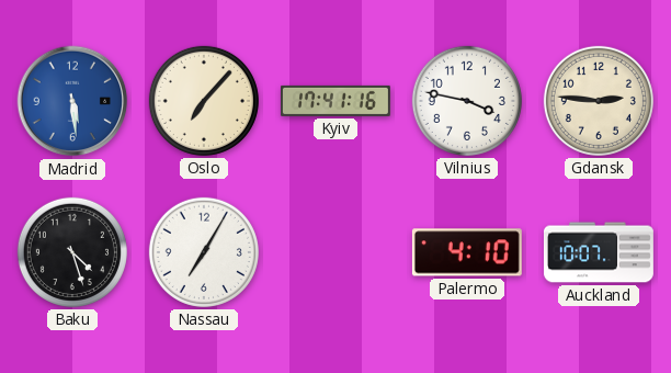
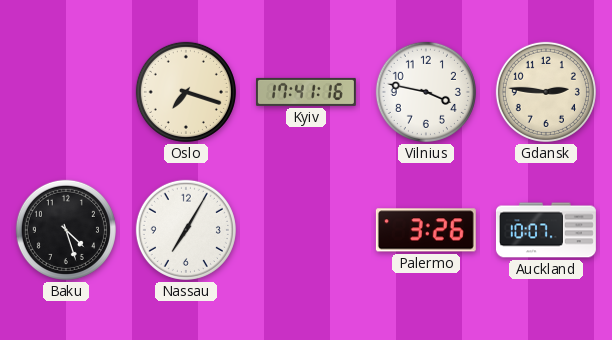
Madrid: 5:29 -> none
Oslo: 7:07 -> 7:18
Palermo: 4:10 -> 3:26
